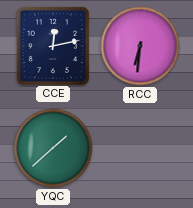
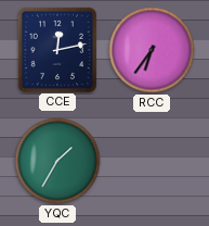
RCC: 6:31 -> 6:36
YQC: 1:38 -> 1:35
